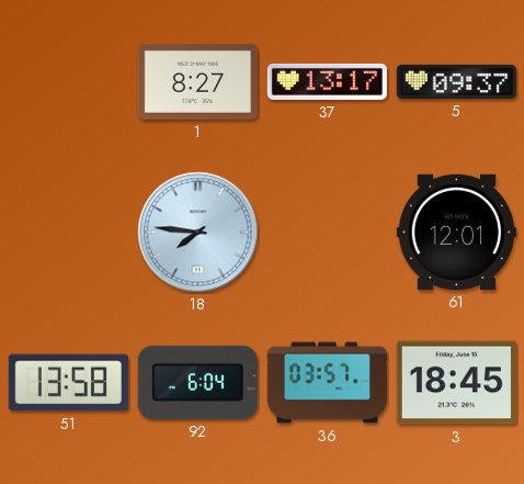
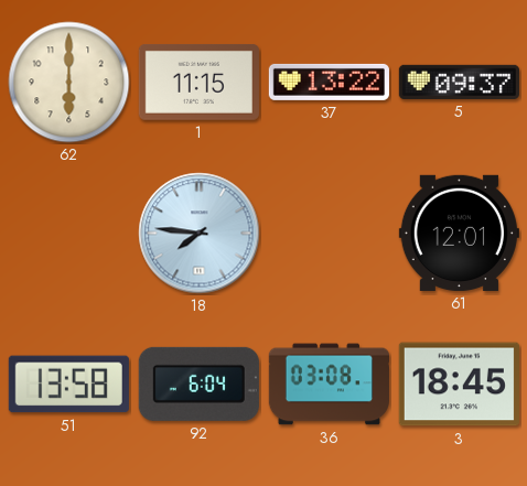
62: none -> 6:00
1: 8:27 -> 11:15
37: 13:17 -> 13:22
36: 03:57 -> 03:08
